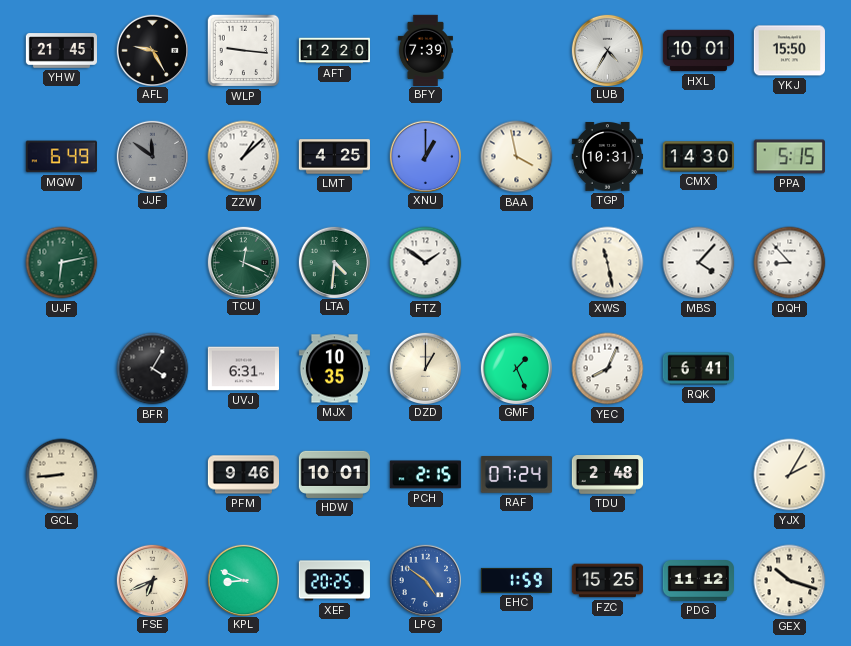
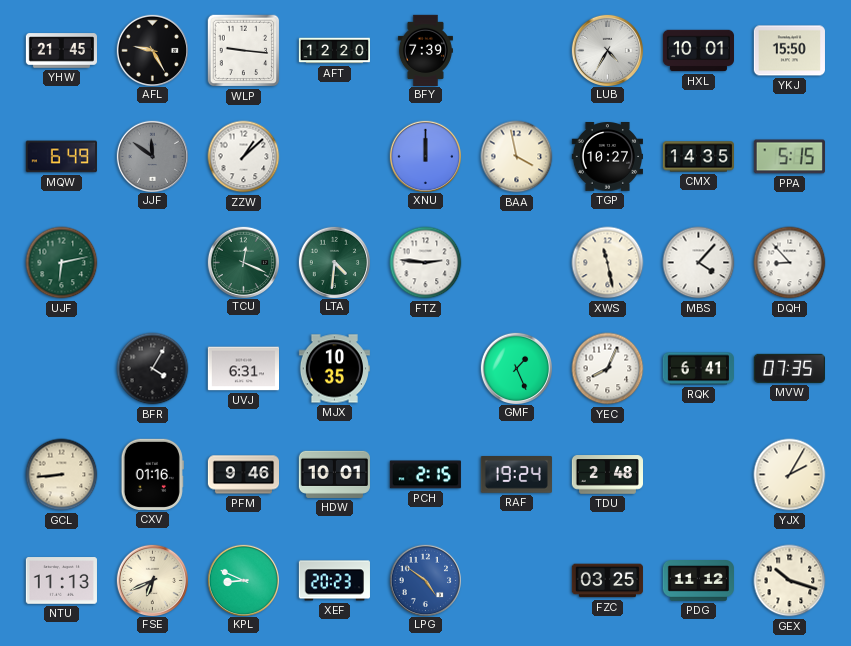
LMT: 4:25 -> none
XNU: 1:00 -> 12:00
TGP: 10:31 -> 10:27
CMX: 14:30 -> 14:35
FTZ: 1:51 -> 2:46
DZD: 1:00 -> none
MVW: none -> 07:35
CXV: none -> 01:16
RAF: 07:24 -> 19:24
NTU: none -> 11:13
XEF: 20:25 -> 20:23
EHC: 1:59 -> none
FZC: 15:25 -> 03:25
